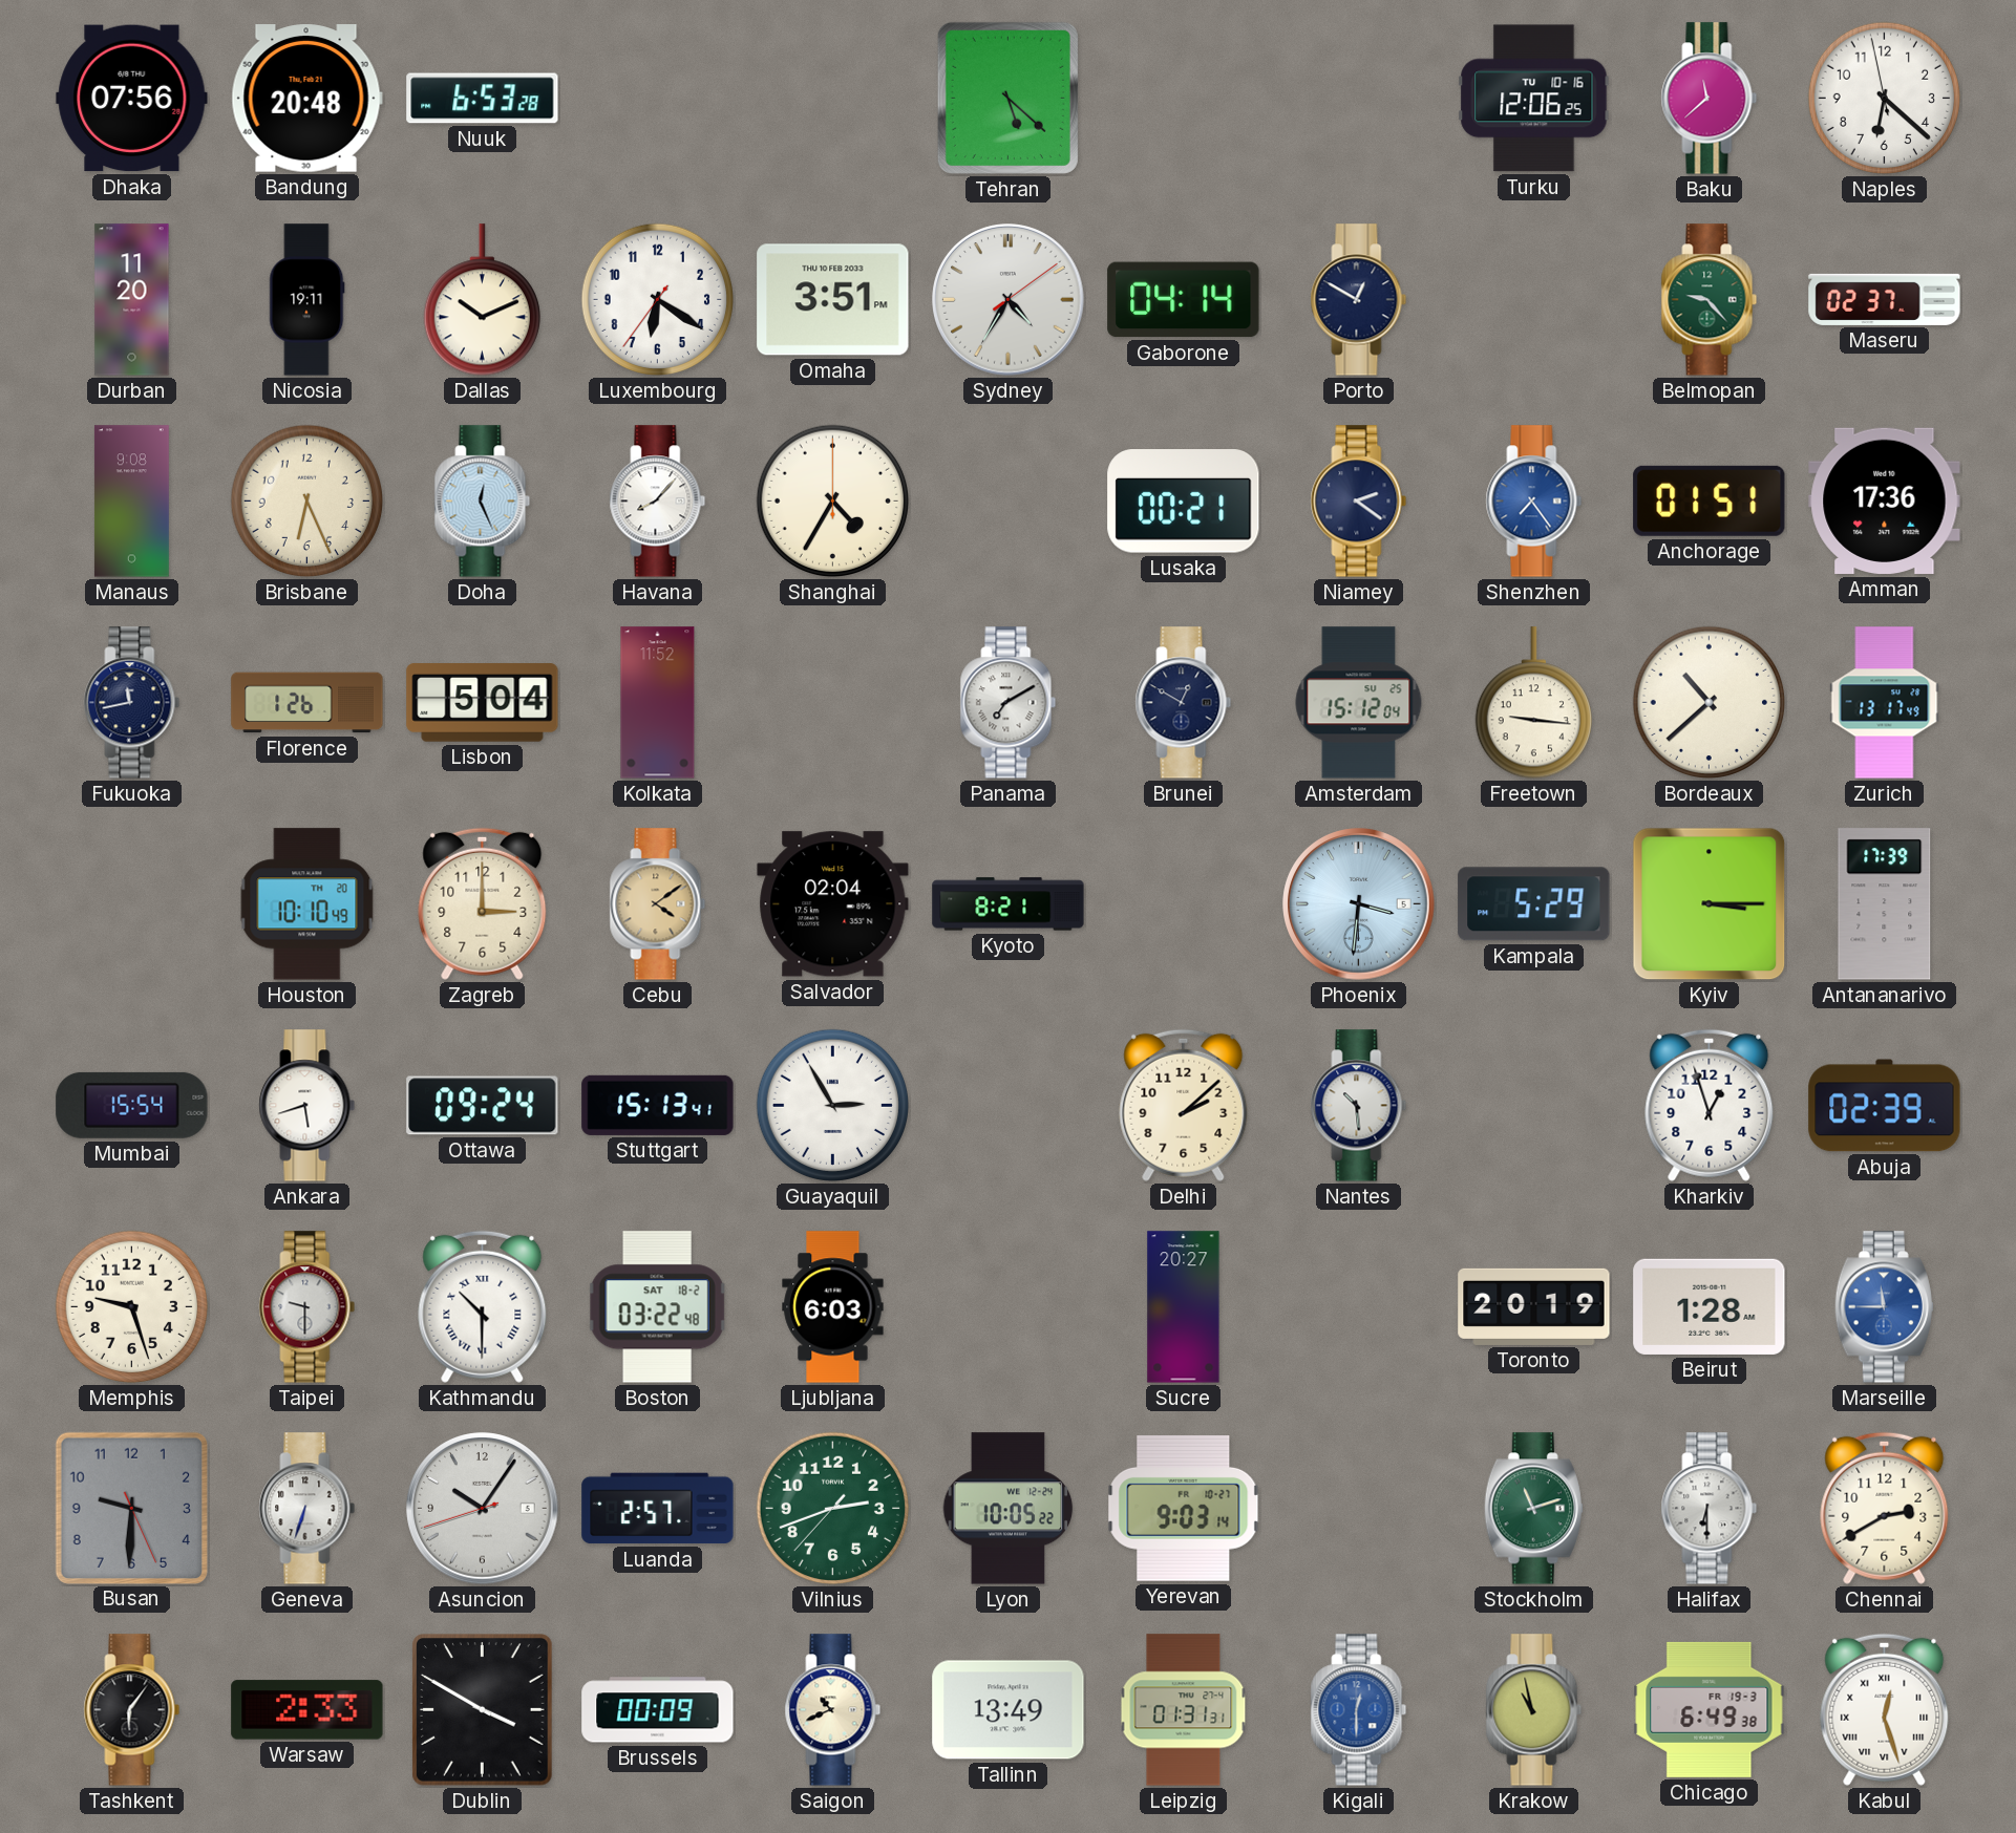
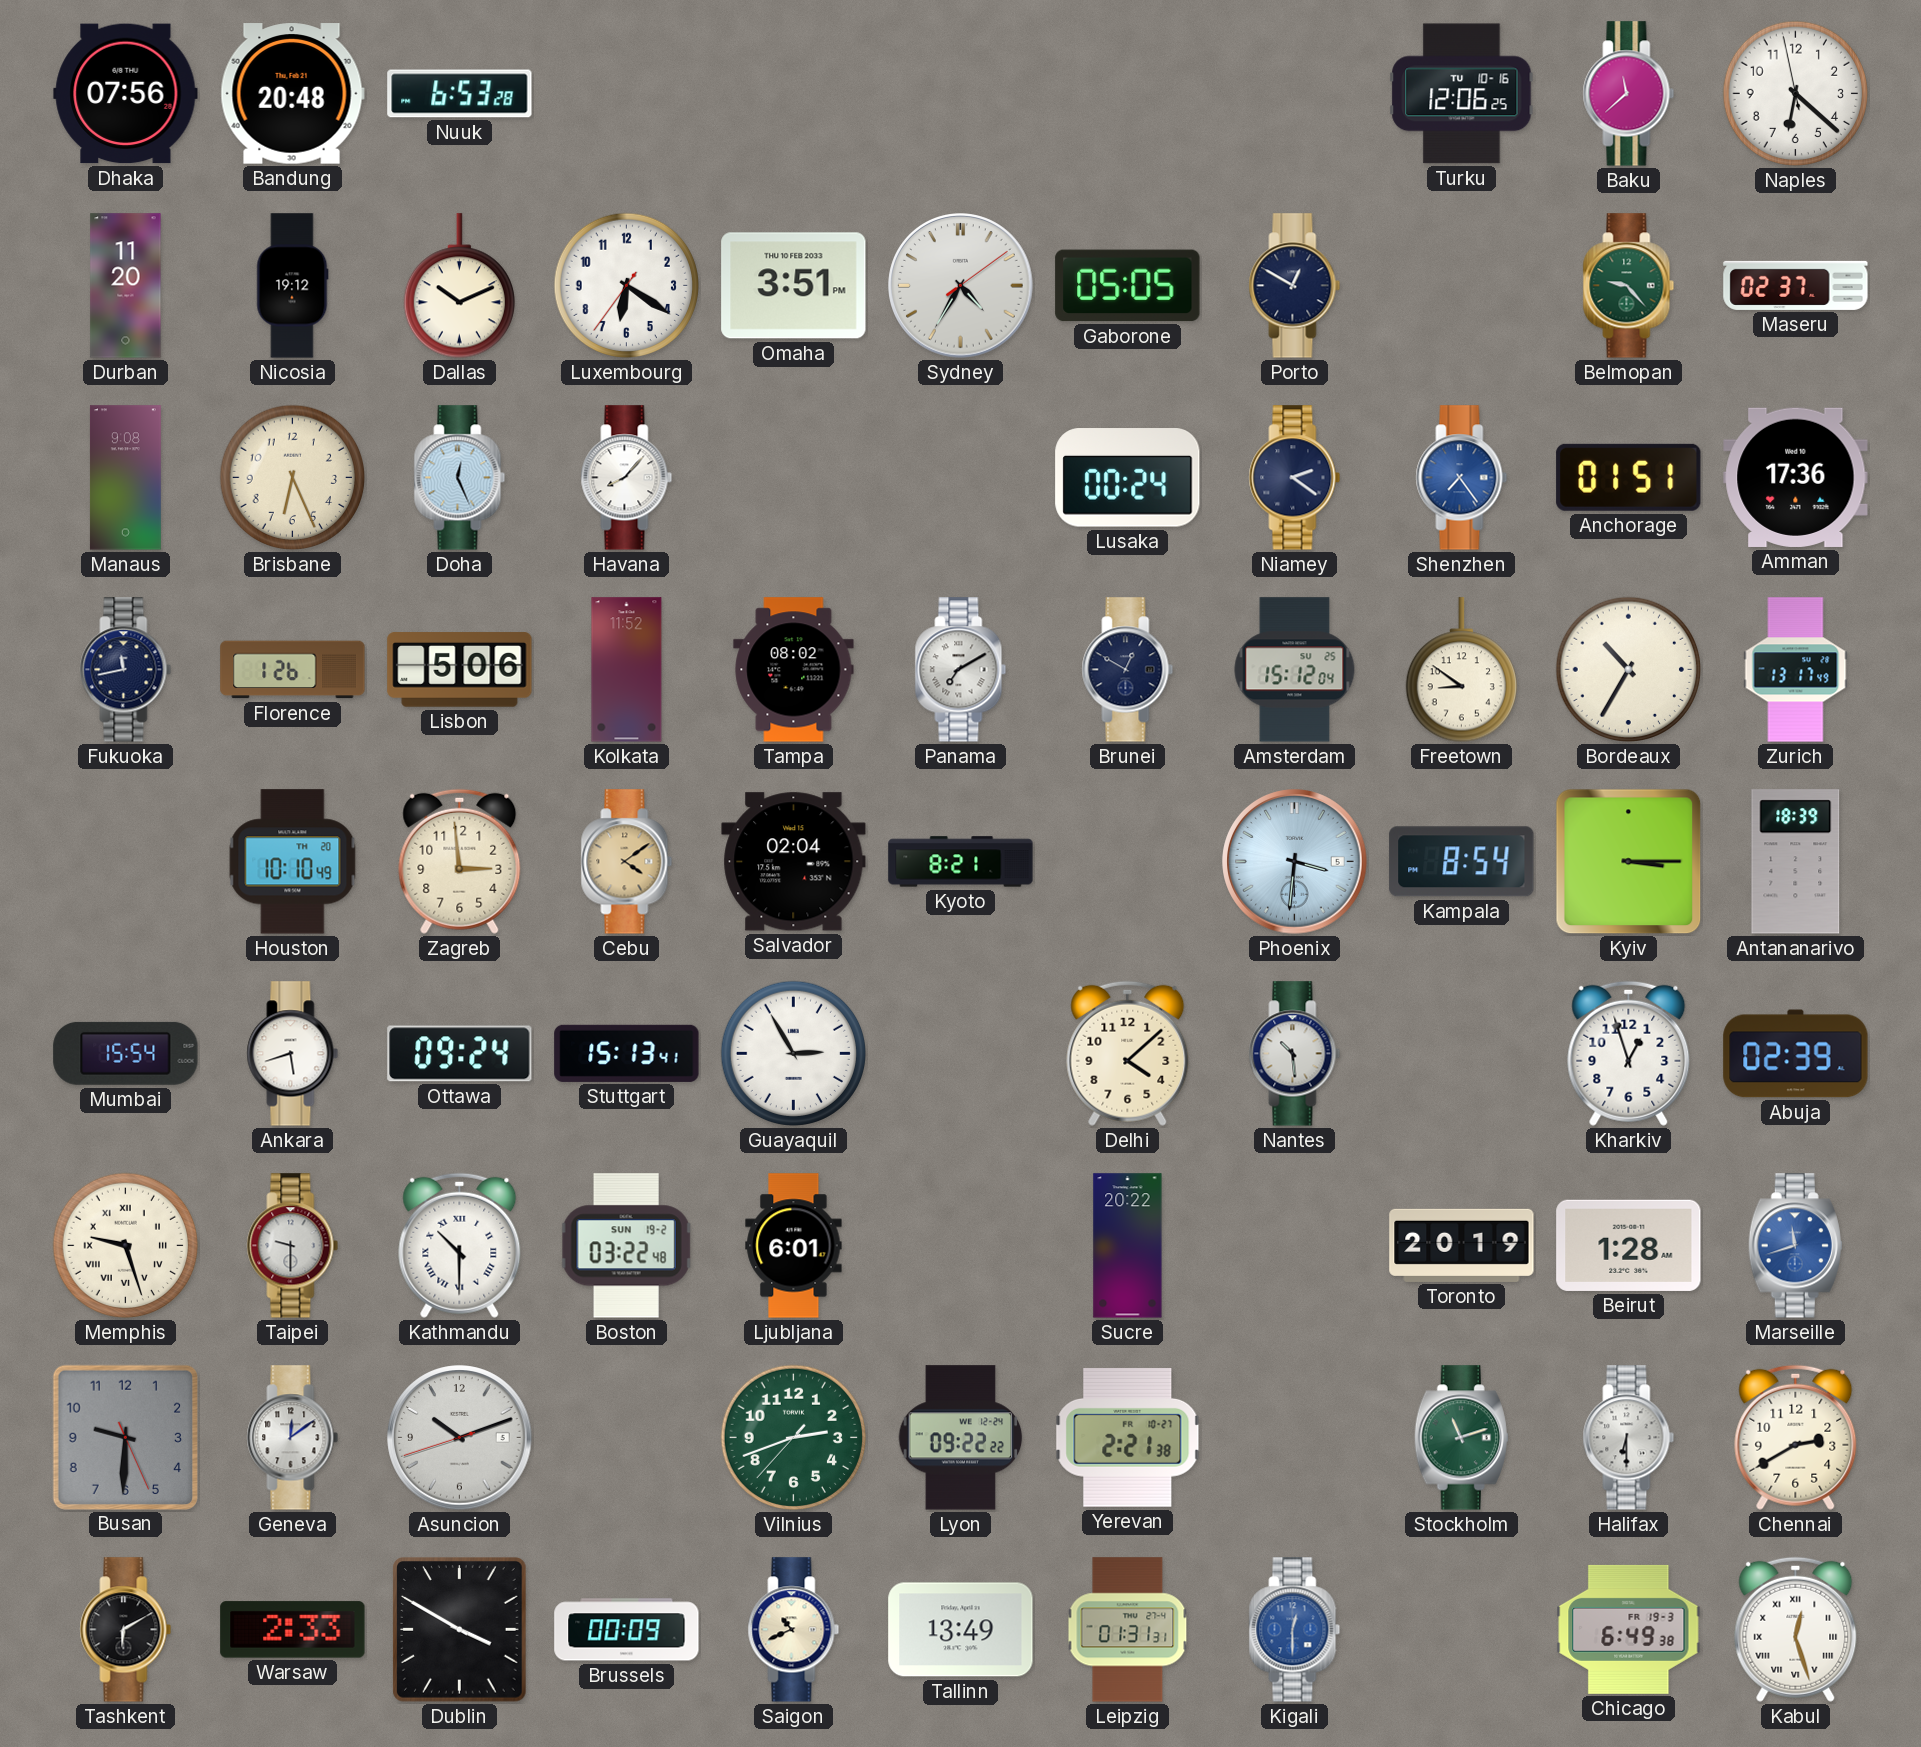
Tehran: 5:22 -> none
Nicosia: 19:11 -> 19:12
Gaborone: 04:14 -> 05:05
Shanghai: 4:35 -> none
Lusaka: 00:21 -> 00:24
Lisbon: 5:04 -> 5:06
Tampa: none -> 08:02
Freetown: 9:16 -> 8:51
Bordeaux: 10:38 -> 10:35
Zagreb: 3:00 -> 2:59
Kampala: 5:29 -> 8:54
Antananarivo: 17:39 -> 18:39
Delhi: 2:08 -> 4:08
Memphis numerals: Arabic -> Roman
Boston date: SAT 18-2 -> SUN 19-2
Ljubljana: 6:03 -> 6:01
Sucre: 20:27 -> 20:22
Marseille: 11:45 -> 11:42
Geneva: 6:33 -> 12:09
Asuncion: 10:05 -> 10:11
Luanda: 2:57 -> none
Lyon: 10:05 -> 09:22
Yerevan: 9:03 -> 2:21
Tashkent: 6:06 -> 6:10
Krakow: 10:58 -> none
